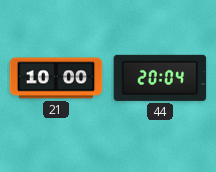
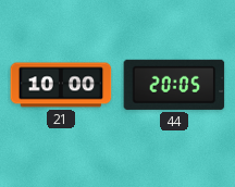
44: 20:04 -> 20:05
